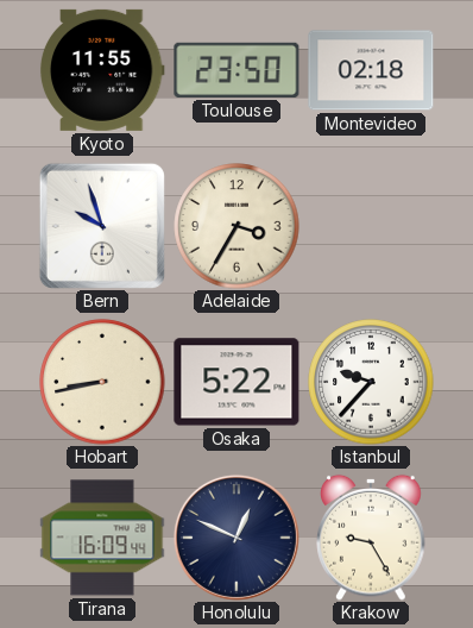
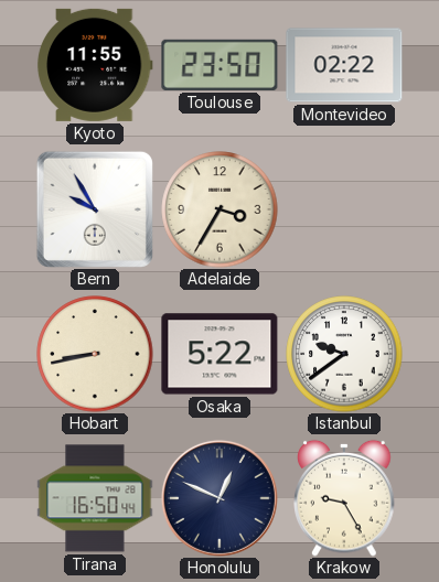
Montevideo: 02:18 -> 02:22
Bern: 9:57 -> 9:55
Istanbul: 9:37 -> 9:39
Tirana: 16:09 -> 16:50
